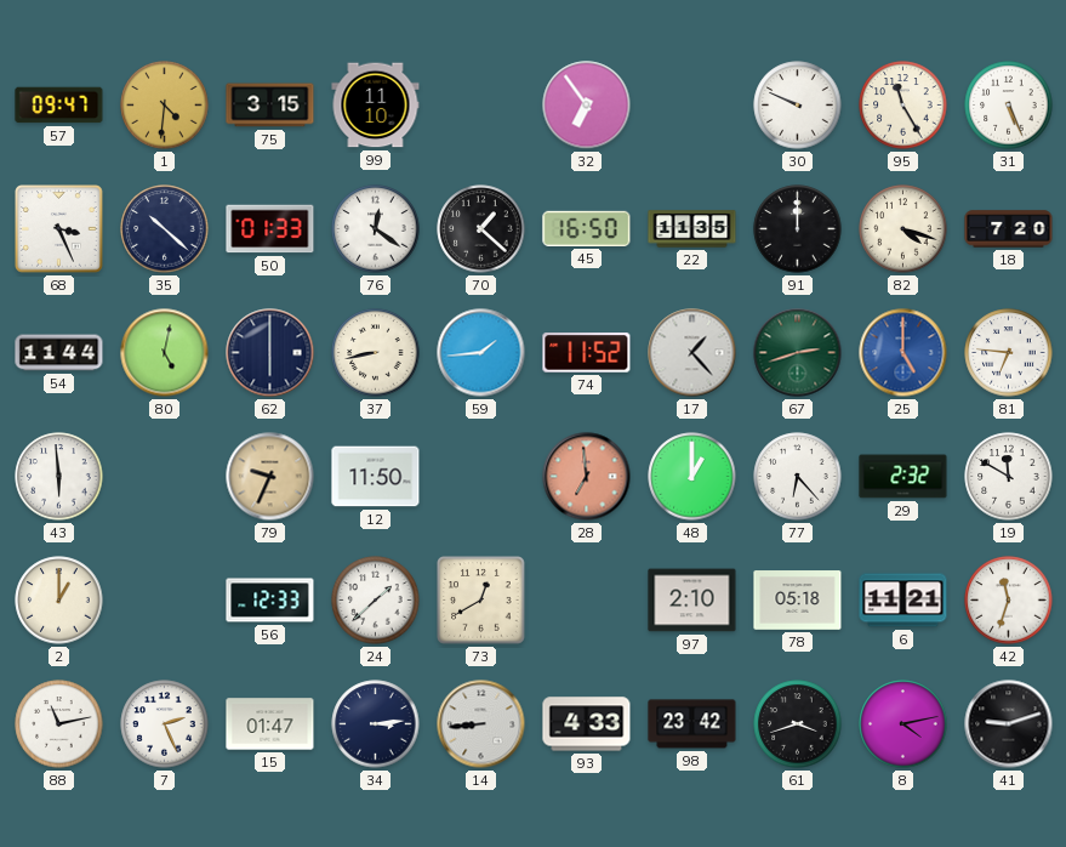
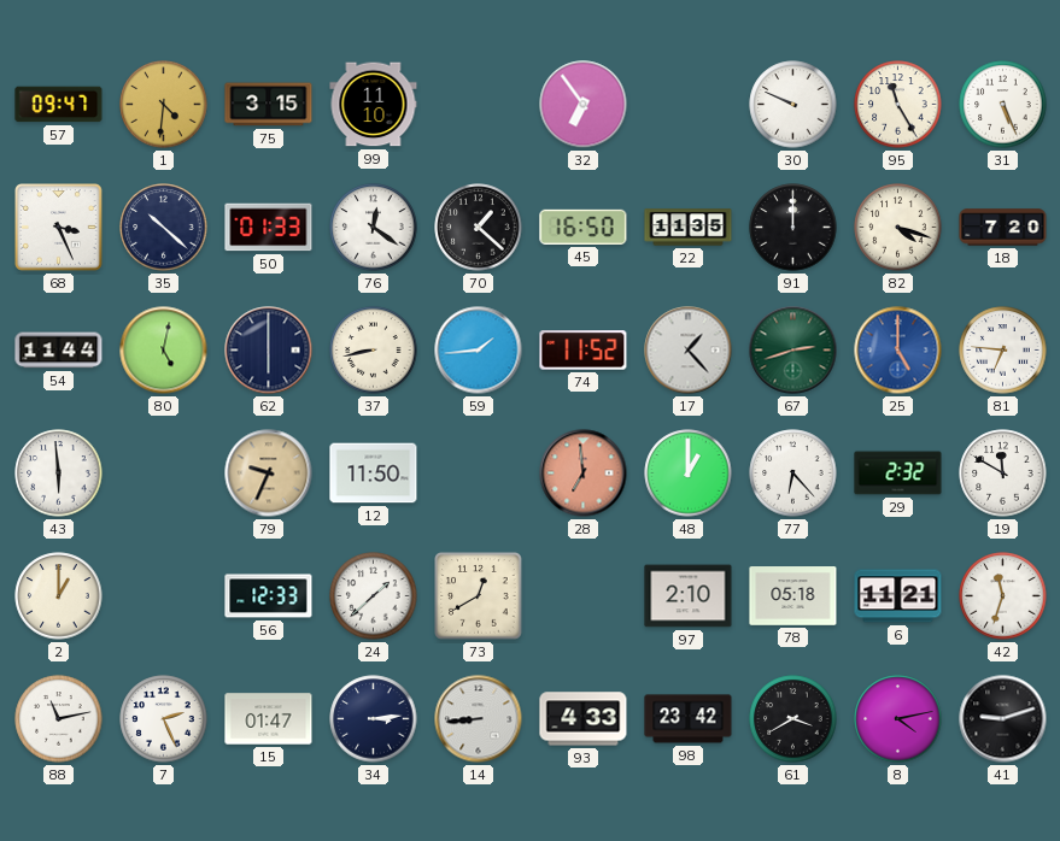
61: 3:42 -> 3:40
